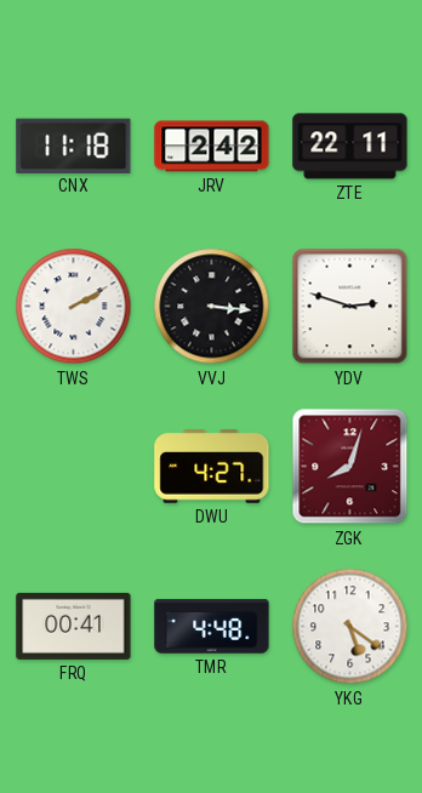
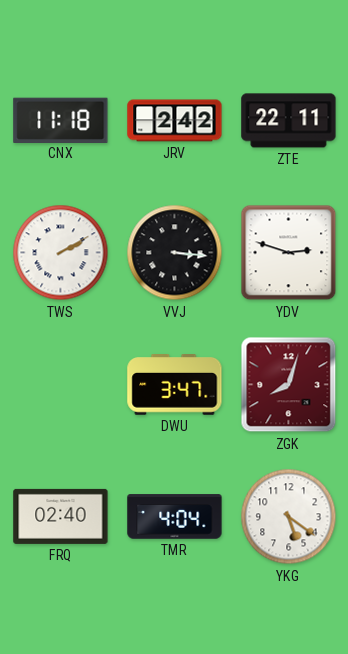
DWU: 4:27 -> 3:47
FRQ: 00:41 -> 02:40
TMR: 4:48 -> 4:04
